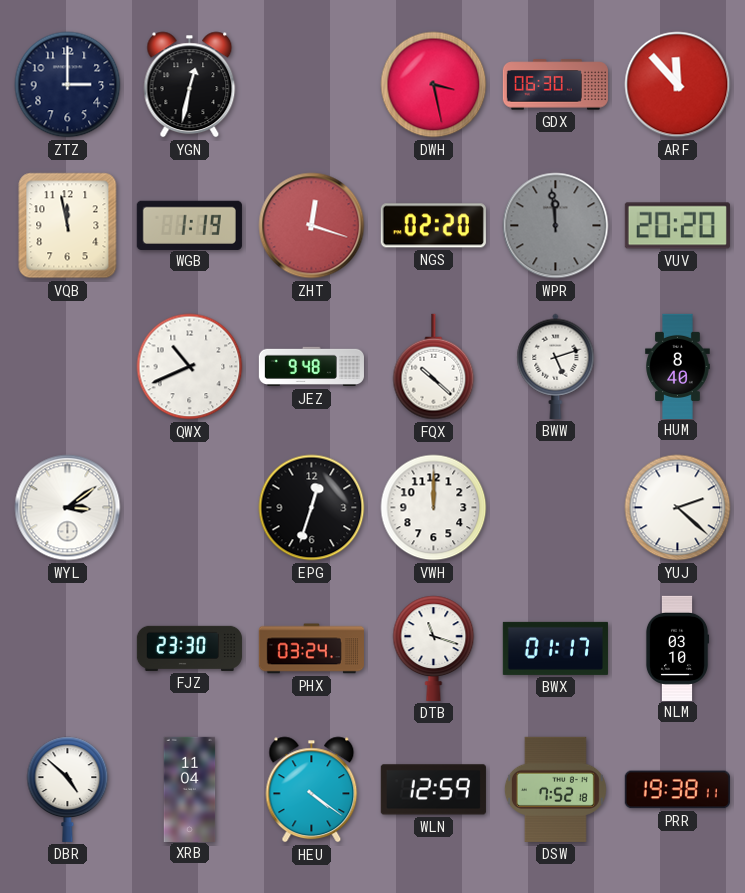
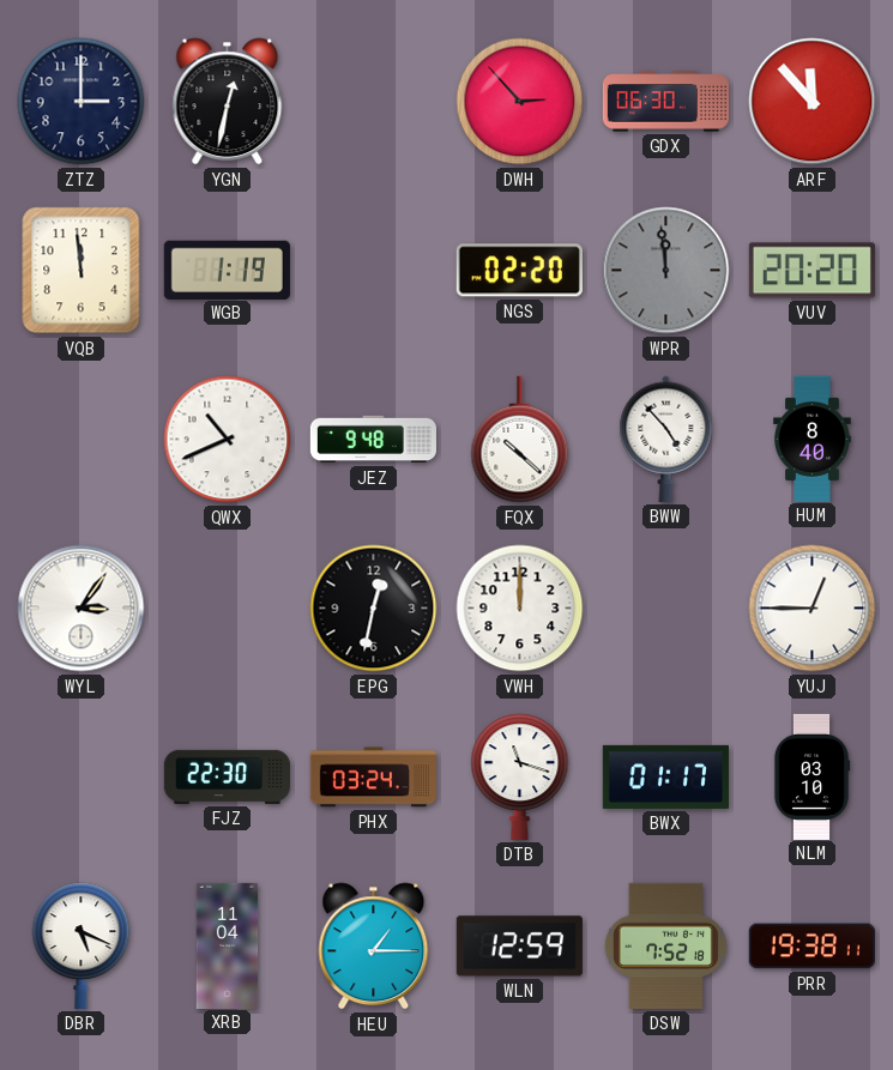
DWH: 3:28 -> 2:53
VQB: 11:58 -> 11:59
ZHT: 12:18 -> none
BWW: 5:12 -> 4:53
WYL: 3:09 -> 3:06
EPG: 12:33 -> 12:32
YUJ: 2:22 -> 12:45
FJZ: 23:30 -> 22:30
DBR: 4:52 -> 5:19
HEU: 4:21 -> 1:15
